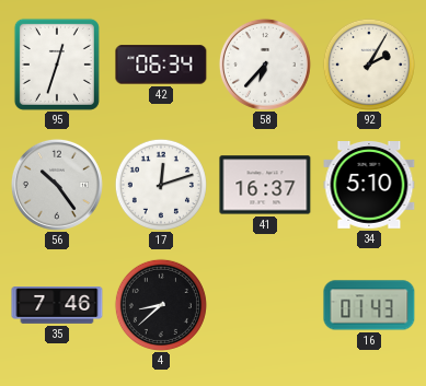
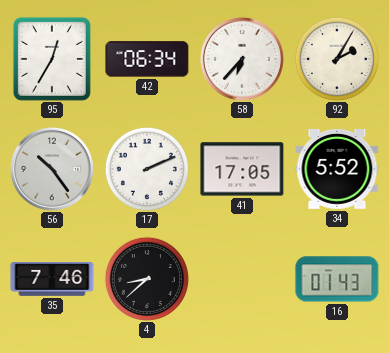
95: 12:33 -> 12:35
17: 12:12 -> 2:11
41: 16:37 -> 17:05
34: 5:10 -> 5:52
